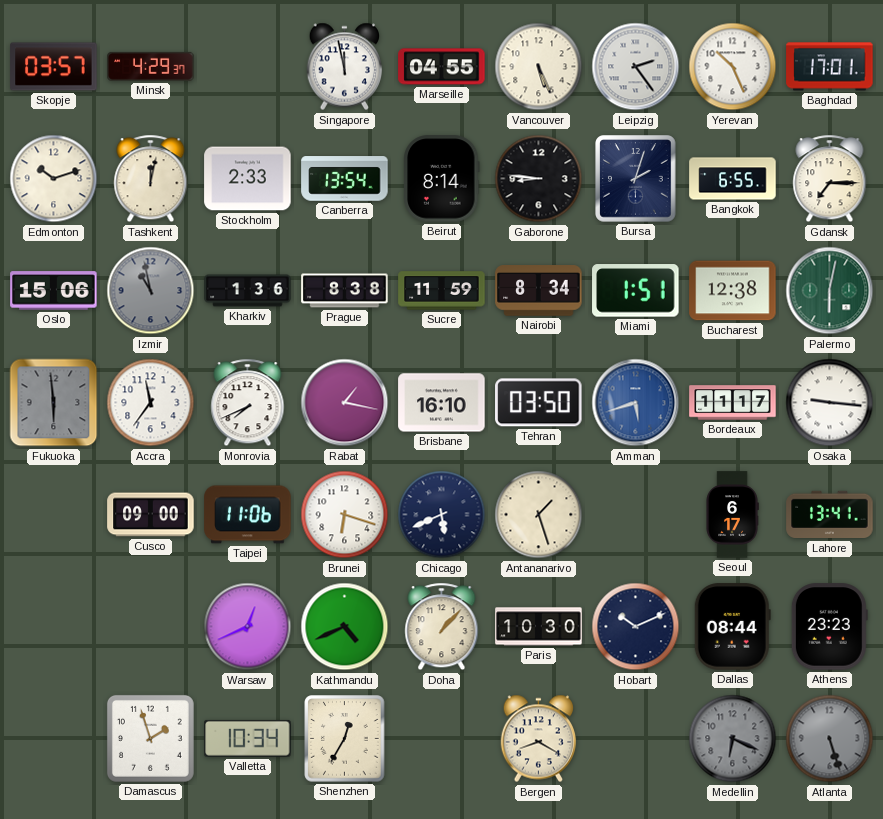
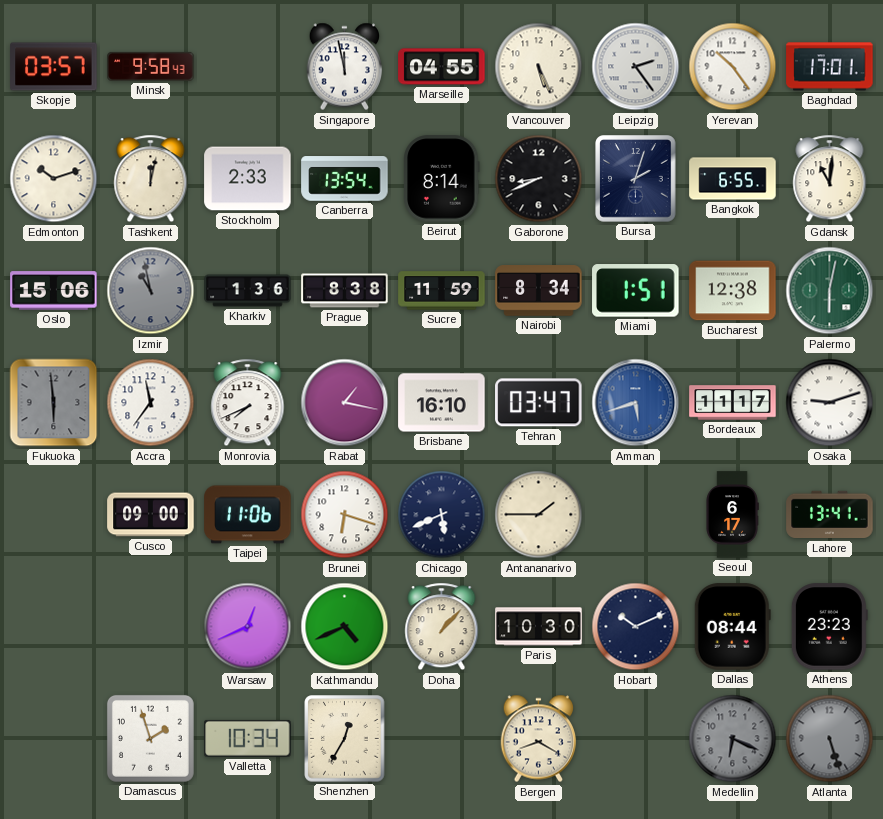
Minsk: 4:29 -> 9:58
Yerevan: 10:26 -> 10:24
Gaborone: 8:46 -> 8:41
Gdansk: 7:15 -> 11:01
Tehran: 03:50 -> 03:47
Osaka: 9:16 -> 9:12
Antananarivo: 1:27 -> 1:45
